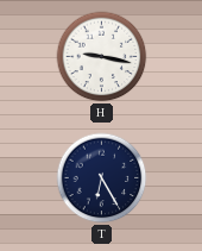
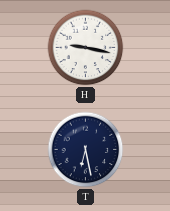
T: 6:25 -> 6:28
